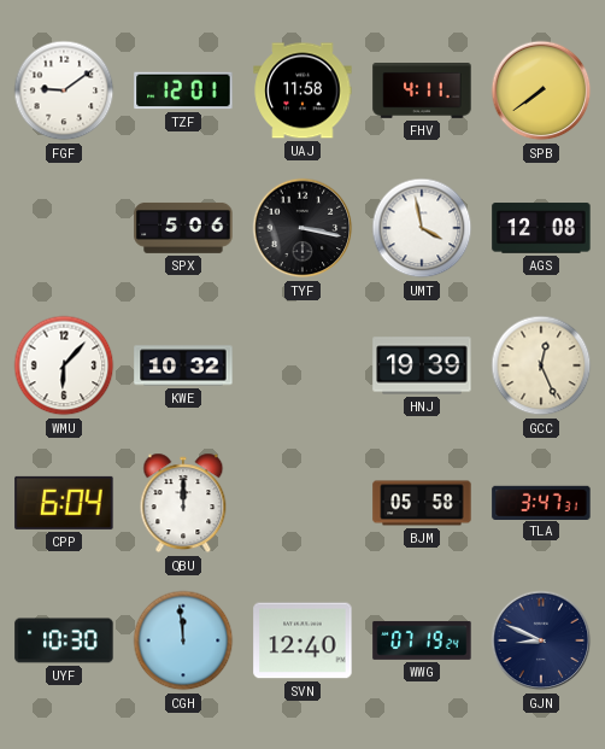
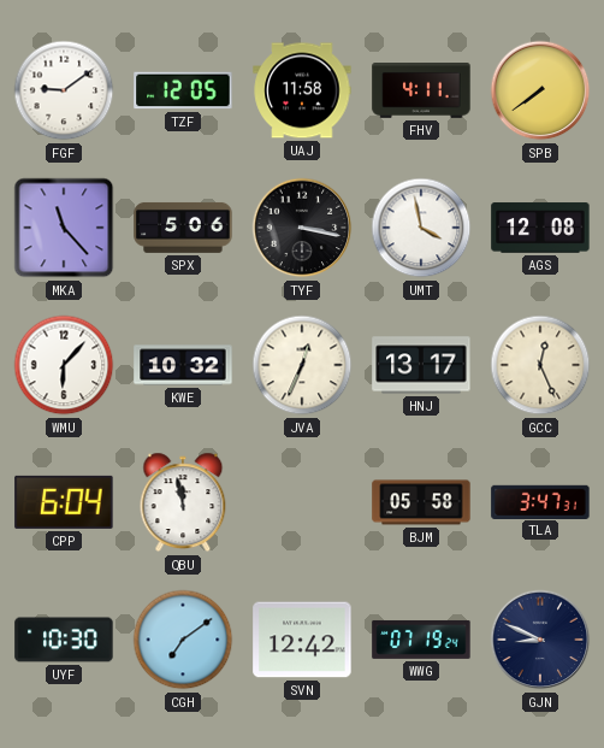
TZF: 12:01 -> 12:05
MKA: none -> 11:23
JVA: none -> 12:34
HNJ: 19:39 -> 13:17
QBU: 12:00 -> 11:58
CGH: 11:59 -> 7:09
SVN: 12:40 -> 12:42
